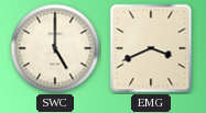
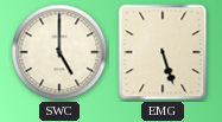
EMG: 3:41 -> 5:27
